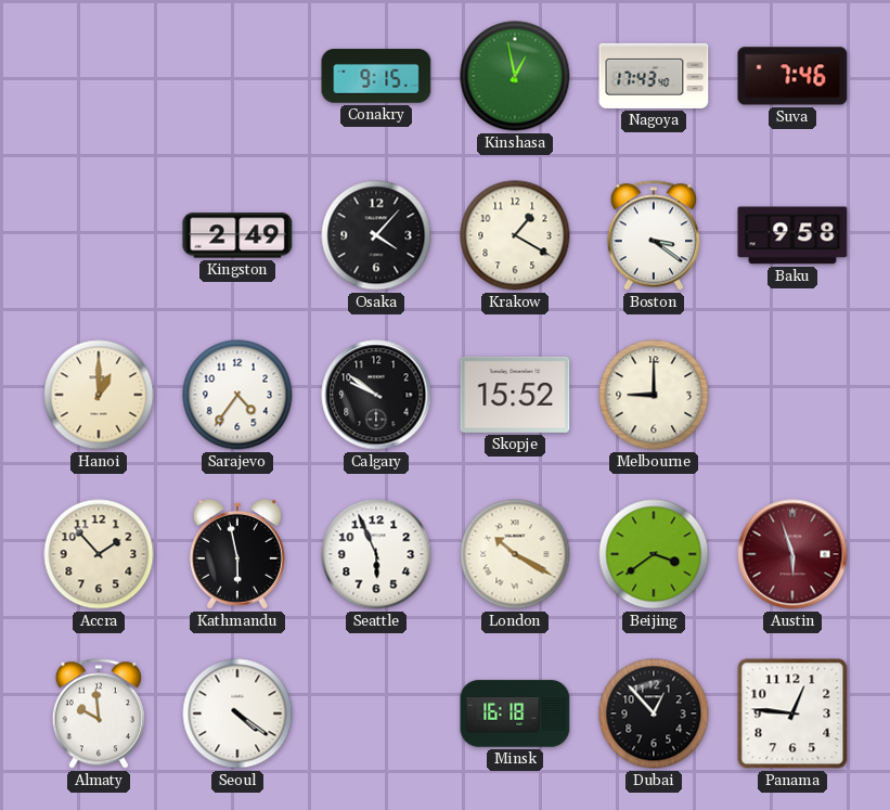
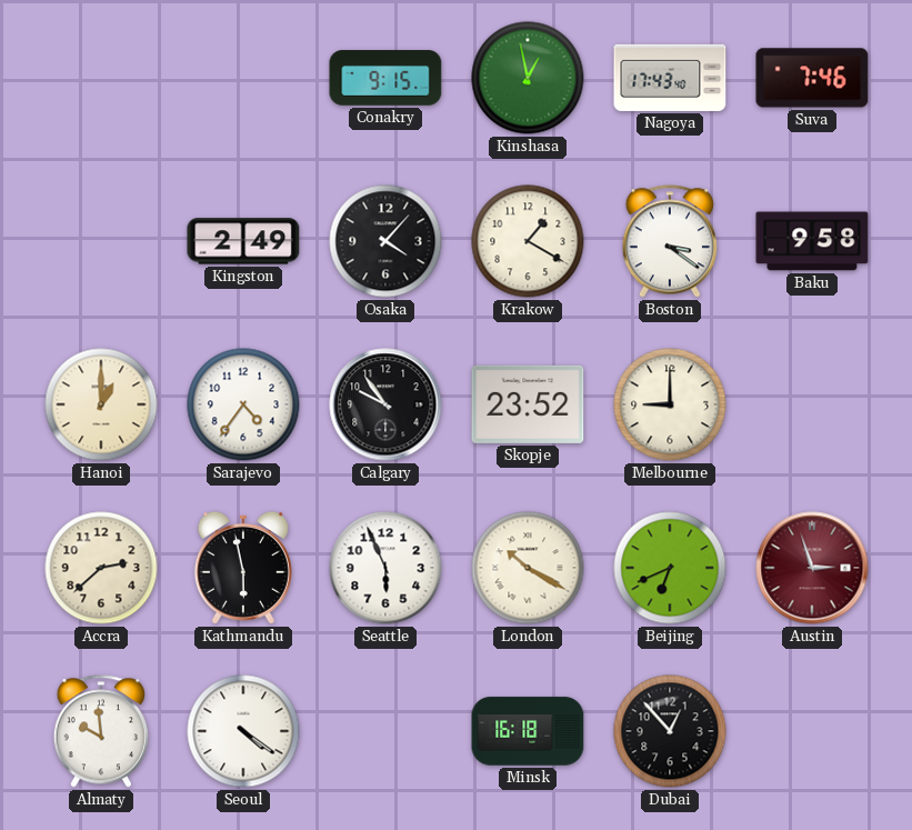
Calgary: 9:51 -> 9:54
Skopje: 15:52 -> 23:52
Accra: 1:53 -> 2:38
Beijing: 3:39 -> 6:41
Austin: 5:57 -> 2:57
Panama: 12:46 -> none
